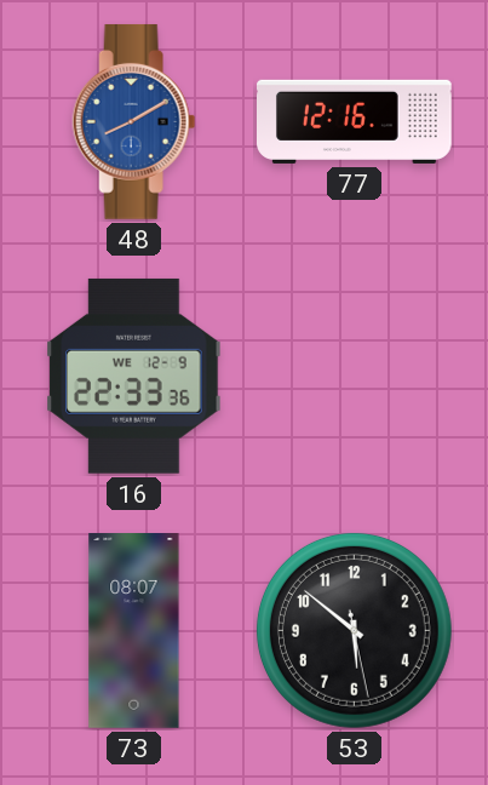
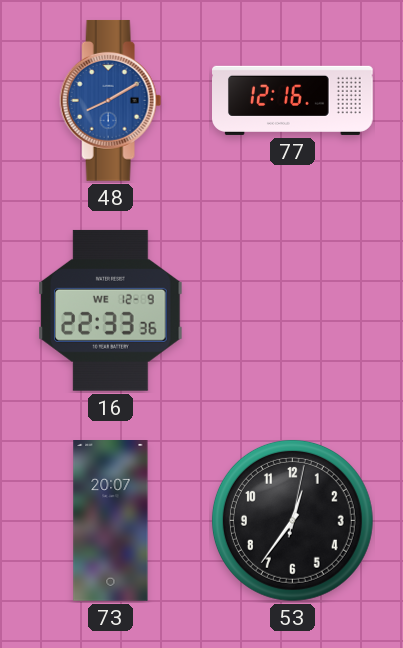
73: 08:07 -> 20:07
53: 5:51 -> 12:36
